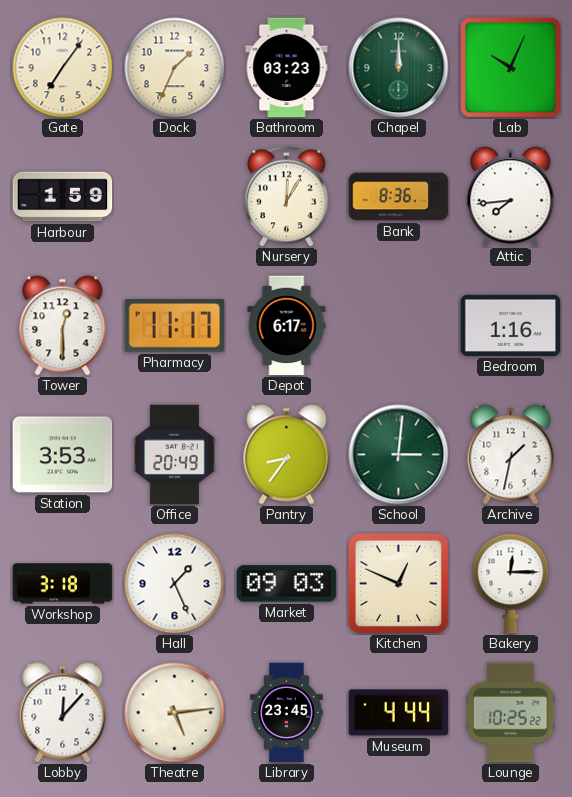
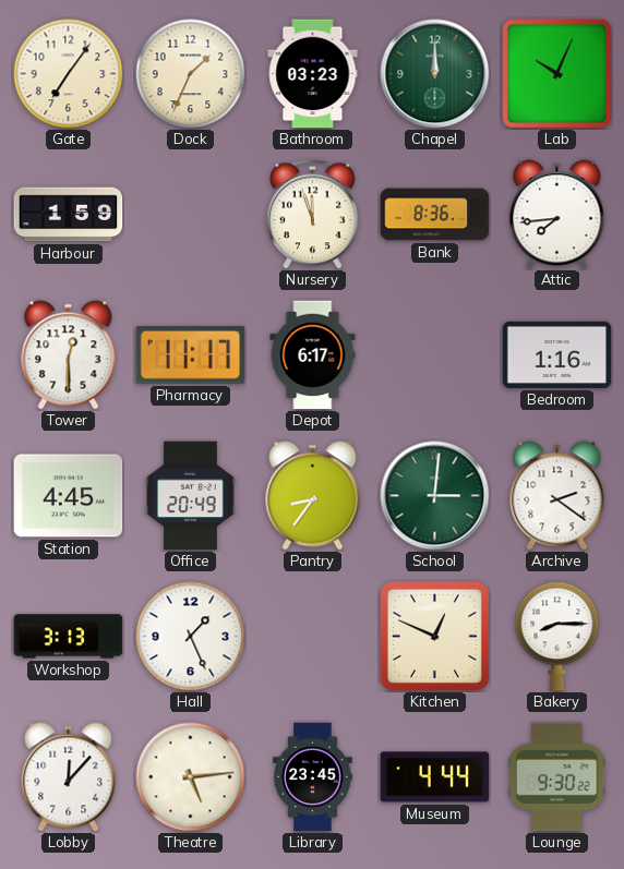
Nursery: 12:05 -> 11:57
Station: 3:53 -> 4:45
Archive: 1:32 -> 2:21
Workshop: 3:18 -> 3:13
Market: 09:03 -> none
Bakery: 12:15 -> 8:15
Lounge: 10:25 -> 9:30
